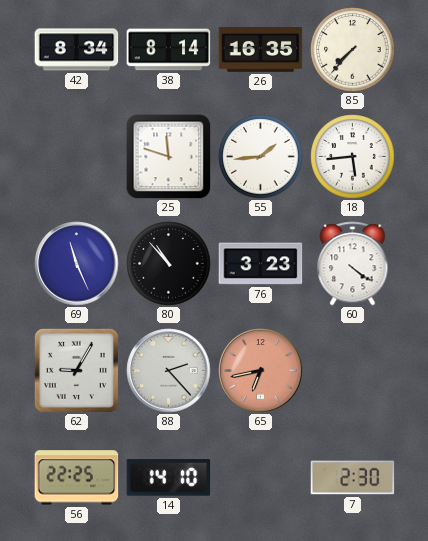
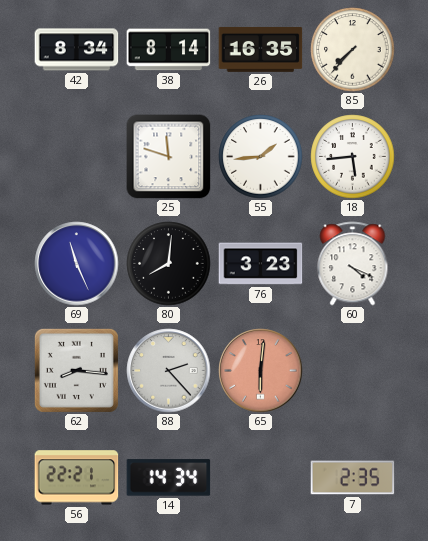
80: 10:53 -> 8:01
60: 4:21 -> 4:19
62: 9:05 -> 8:16
65: 6:43 -> 6:01
56: 22:25 -> 22:21
14: 14:10 -> 14:34
7: 2:30 -> 2:35
